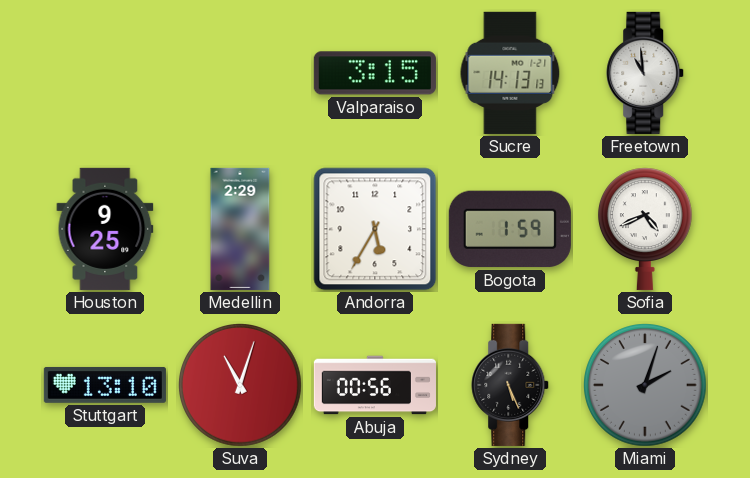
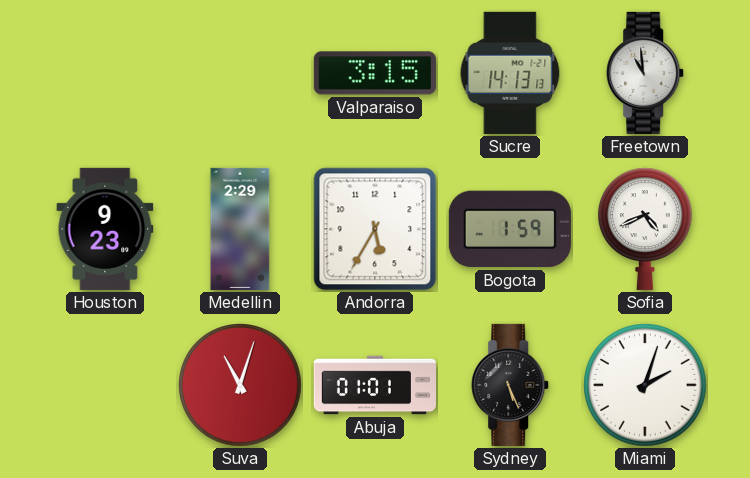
Houston: 9:25 -> 9:23
Stuttgart: 13:10 -> none
Abuja: 00:56 -> 01:01
Miami dial: grey -> white
